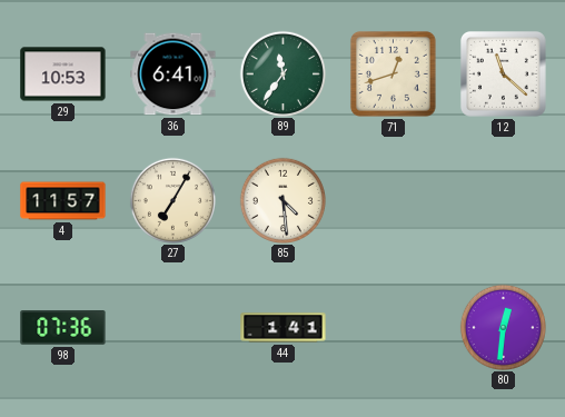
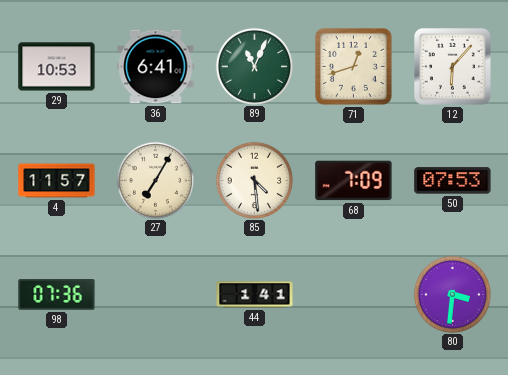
89: 11:36 -> 11:04
12: 11:22 -> 6:07
68: none -> 7:09
50: none -> 07:53
80: 12:31 -> 3:31
